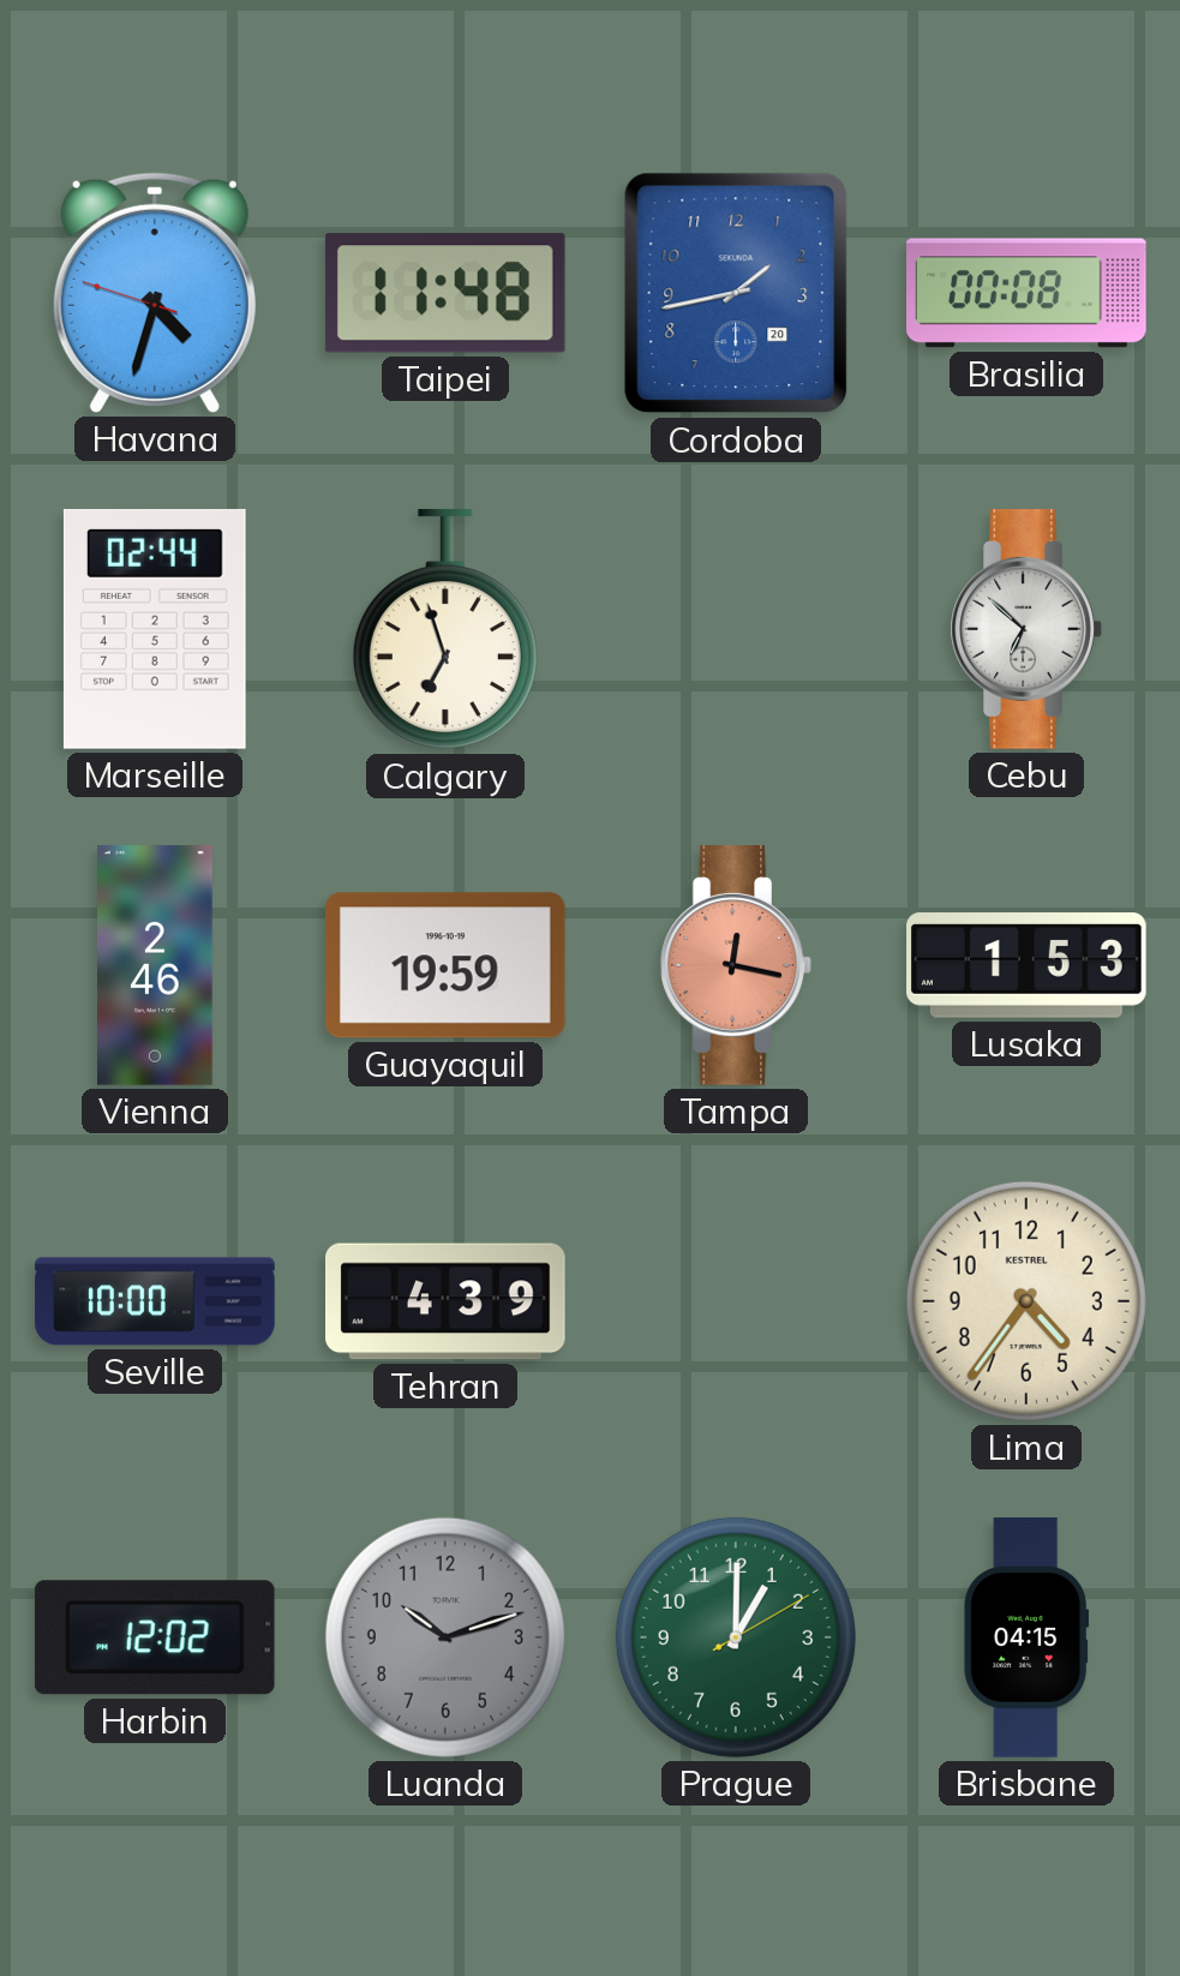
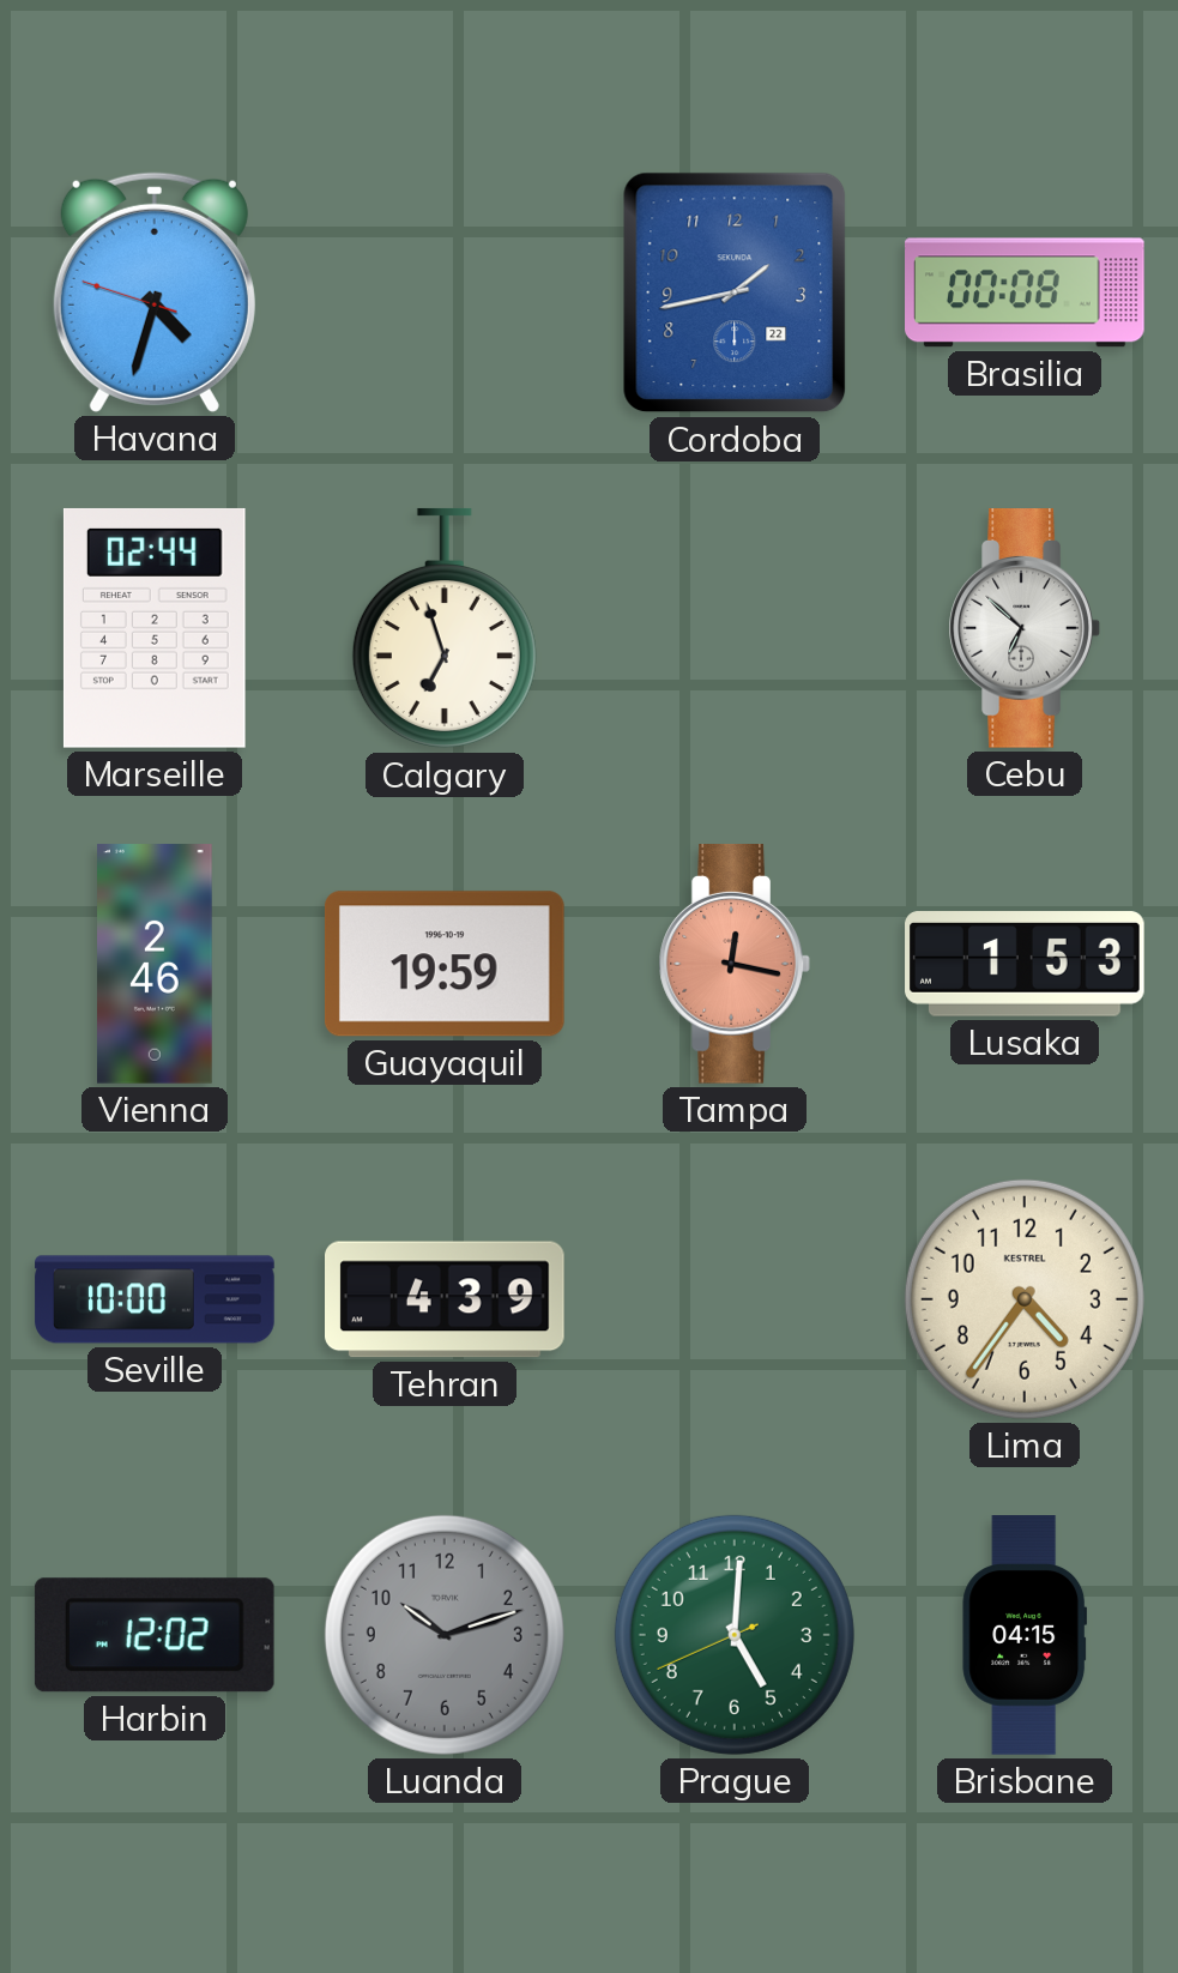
Taipei: 11:48 -> none
Cordoba date: 20 -> 22
Prague: 1:00 -> 5:00
